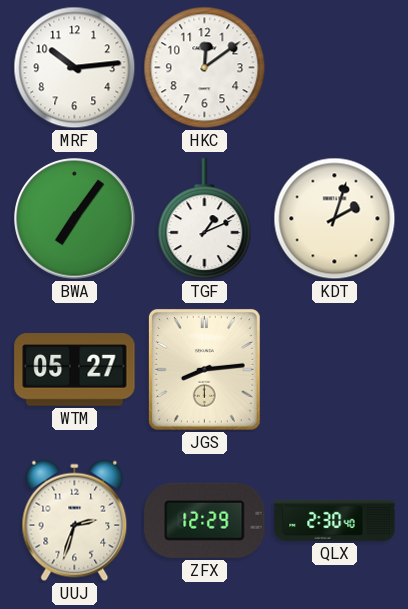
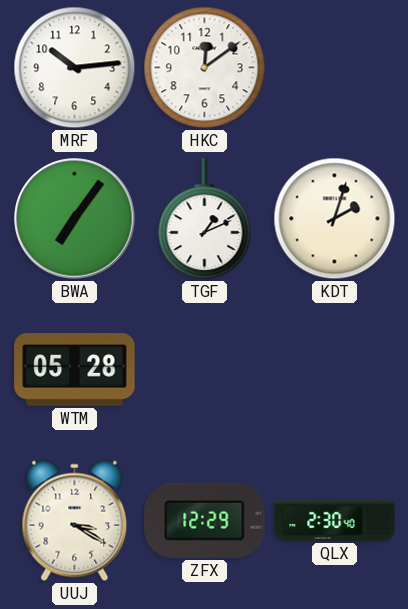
WTM: 05:27 -> 05:28
JGS: 8:14 -> none
UUJ: 2:33 -> 3:20
